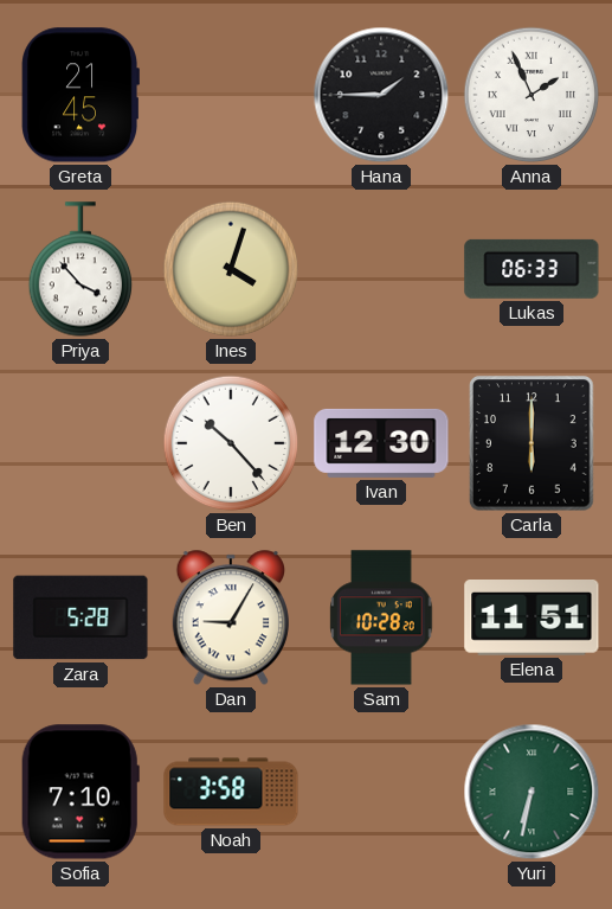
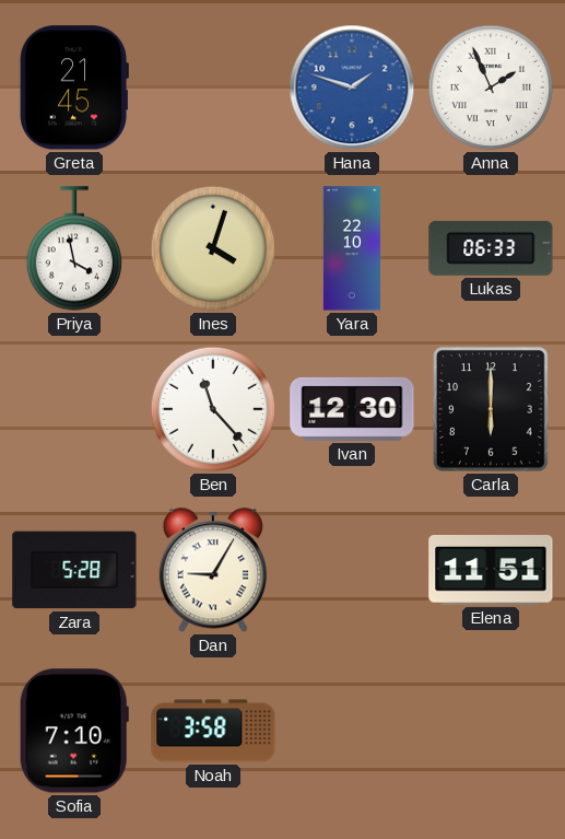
Hana: 1:45 -> 1:48
Hana dial: black -> blue
Priya: 3:53 -> 3:58
Yara: none -> 22:10
Ben: 10:23 -> 11:23
Sam: 10:28 -> none
Yuri: 6:32 -> none
